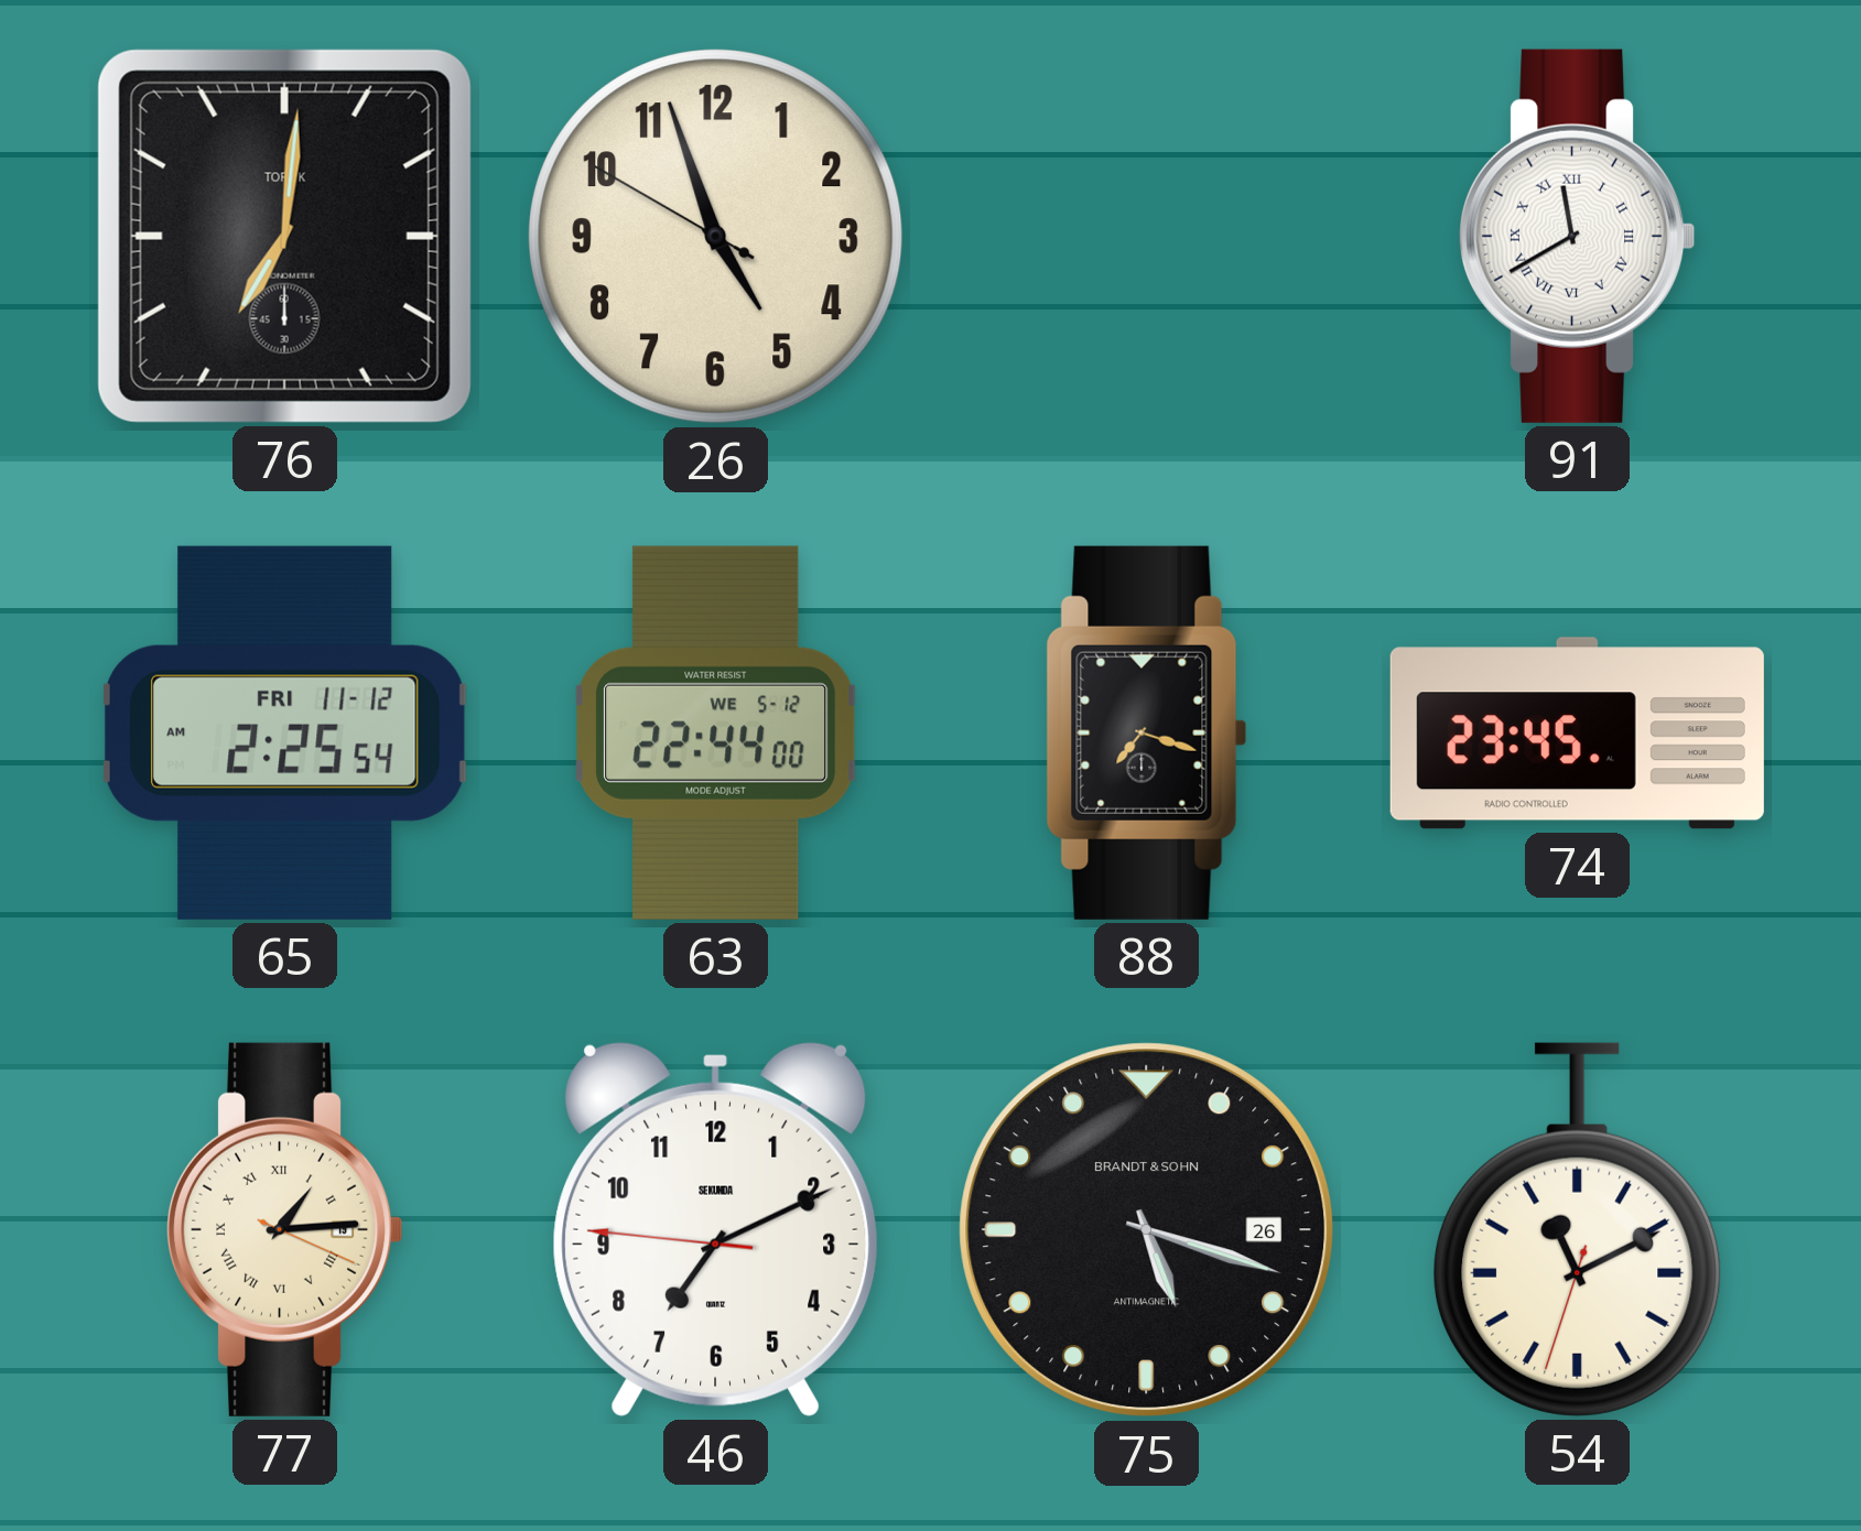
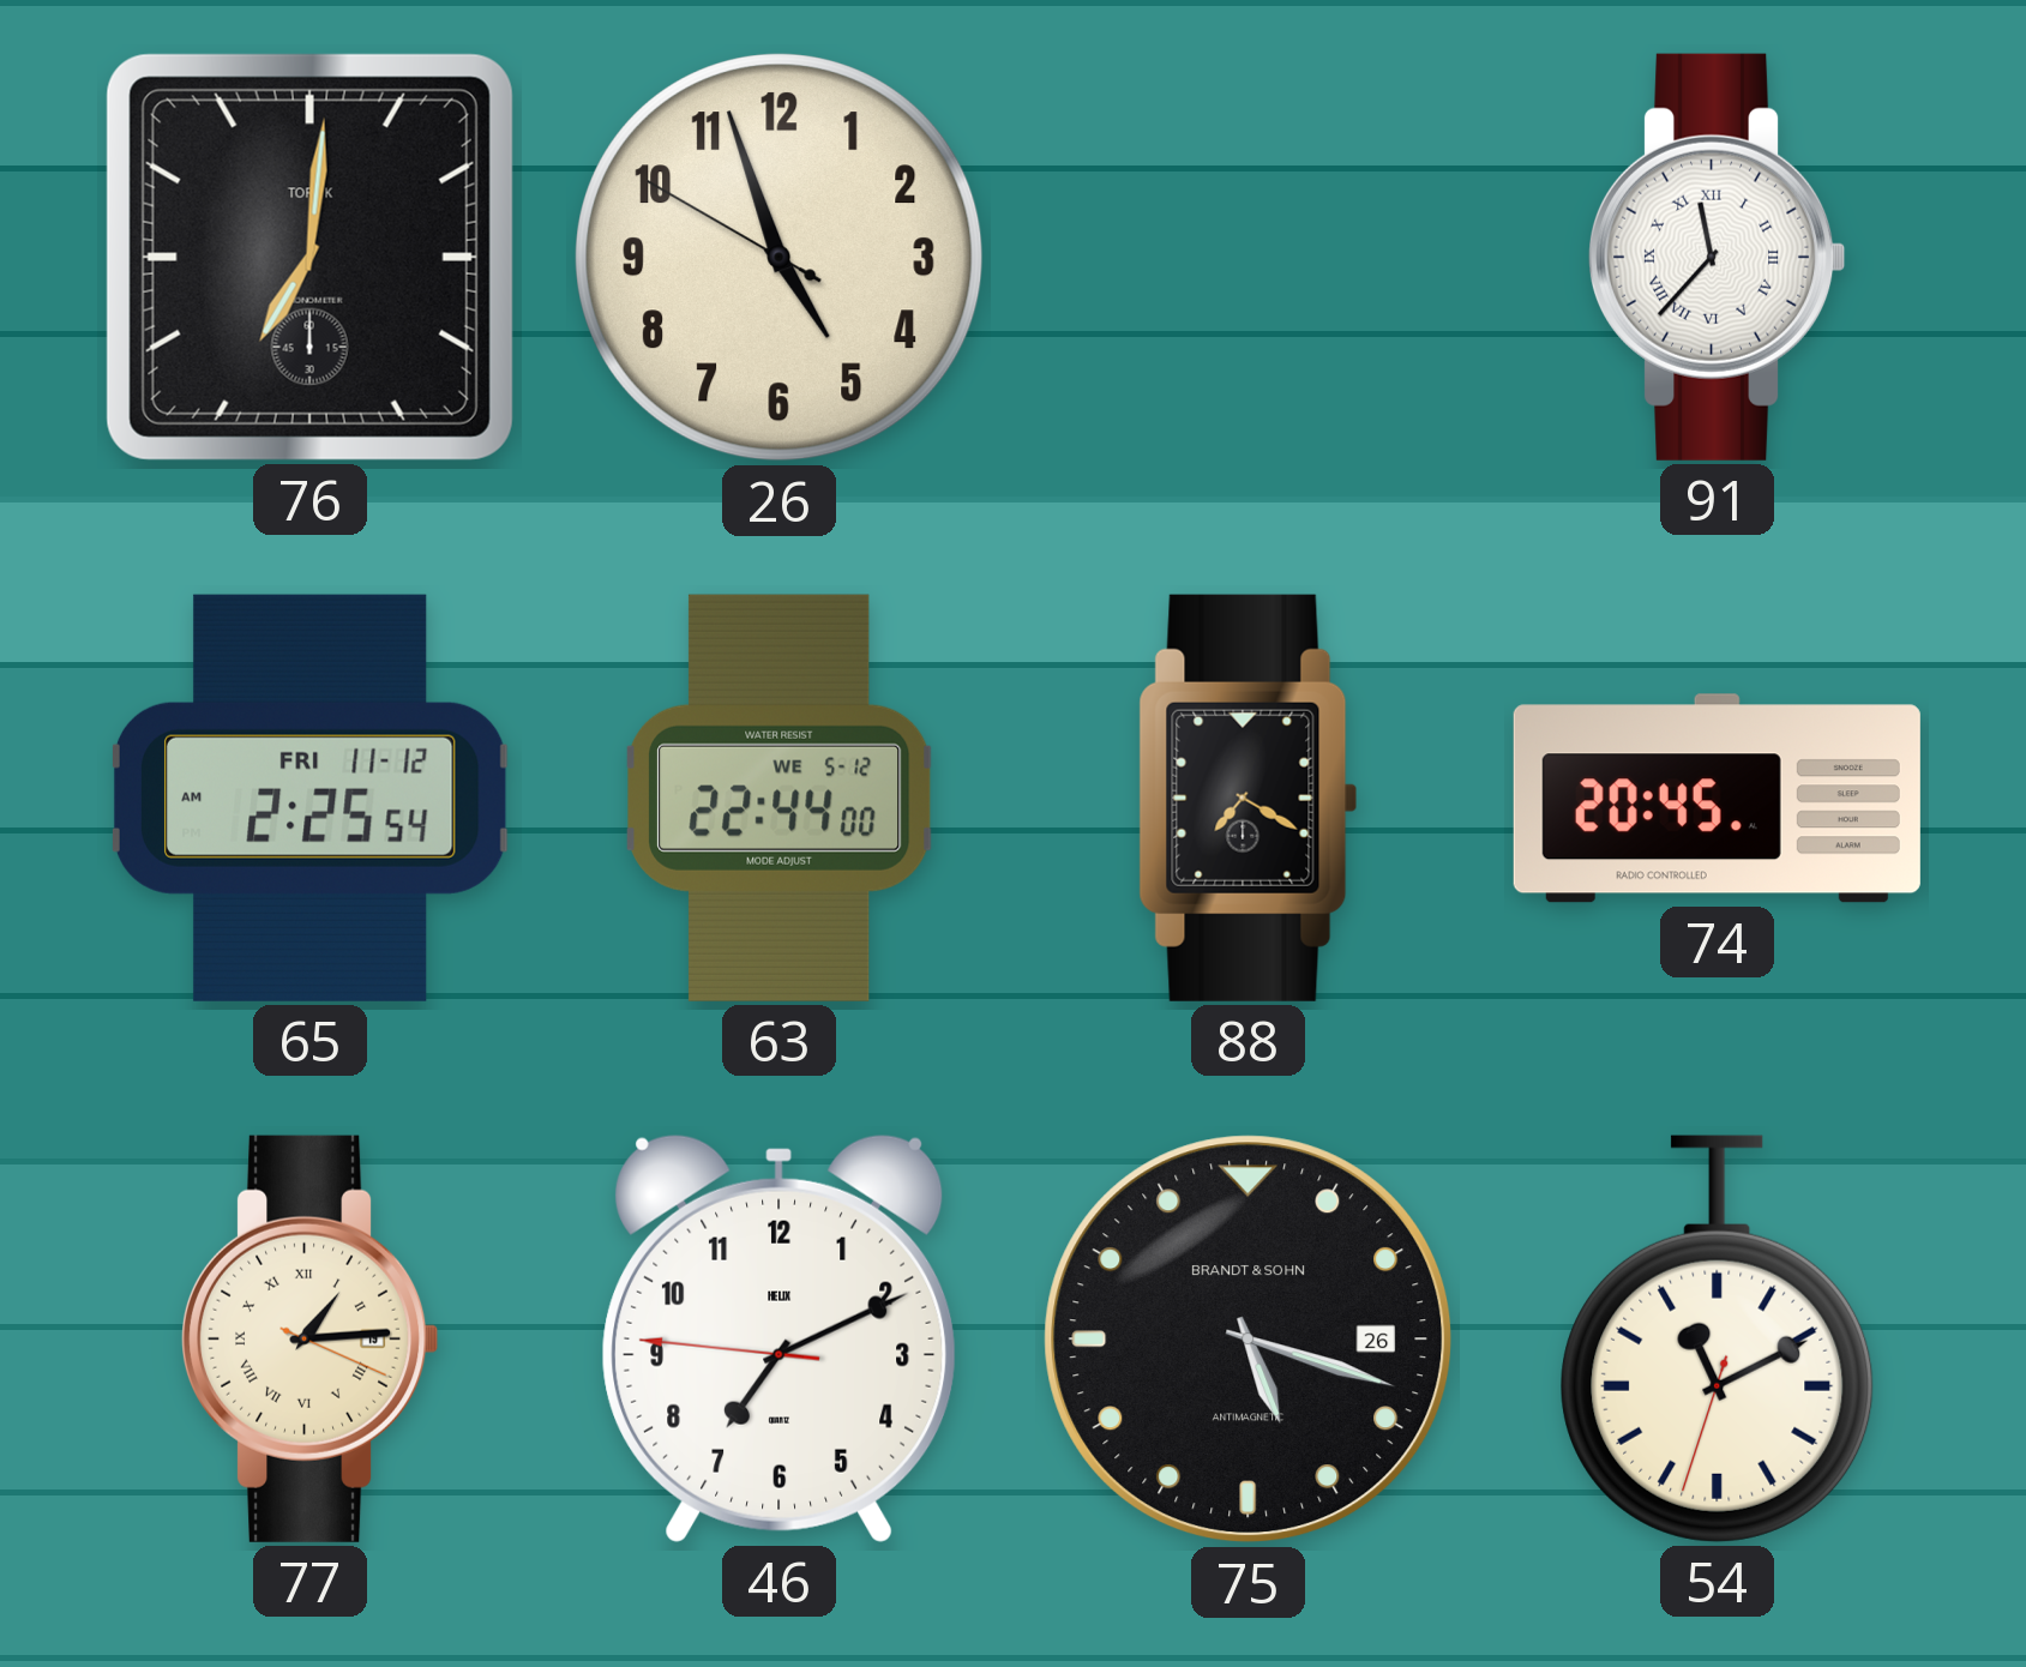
91: 11:40 -> 11:37
88: 7:18 -> 7:20
74: 23:45 -> 20:45
46 brand: SEKUNDA -> HELIX
